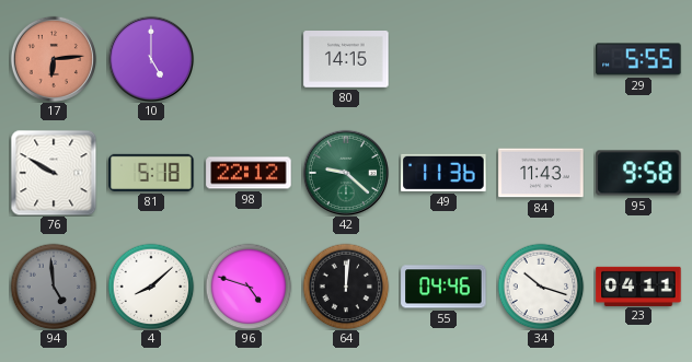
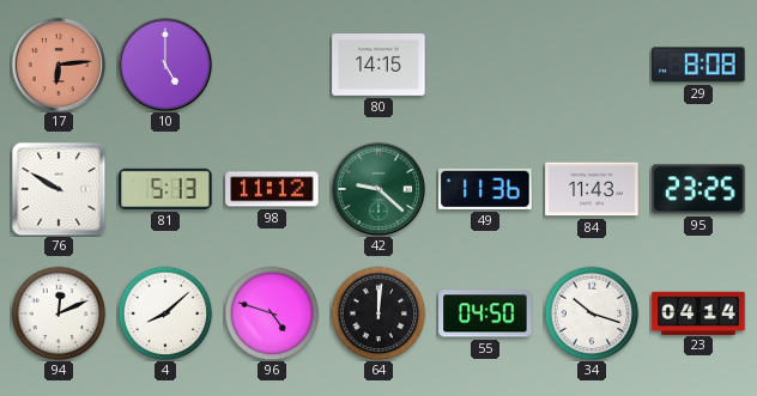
29: 5:55 -> 8:08
81: 5:18 -> 5:13
98: 22:12 -> 11:12
95: 9:58 -> 23:25
94: 4:59 -> 12:11
94 dial: grey -> white
55: 04:46 -> 04:50
23: 04:11 -> 04:14
